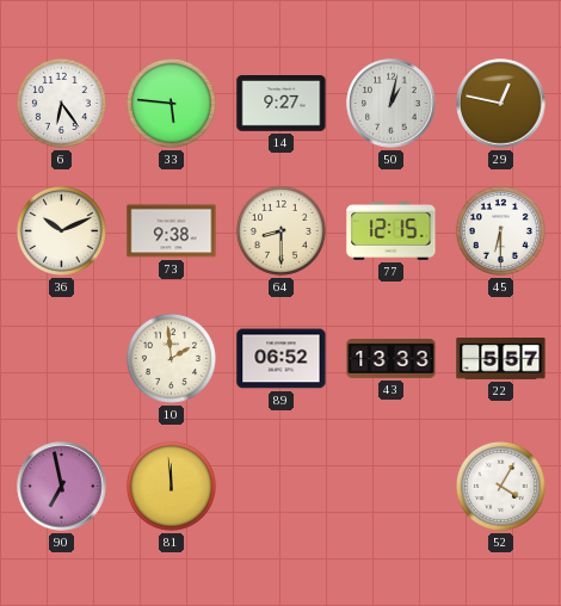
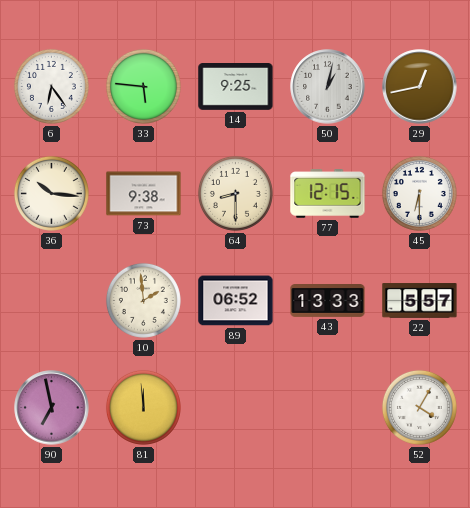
14: 9:27 -> 9:25
29: 12:47 -> 12:43
36: 10:11 -> 10:16
